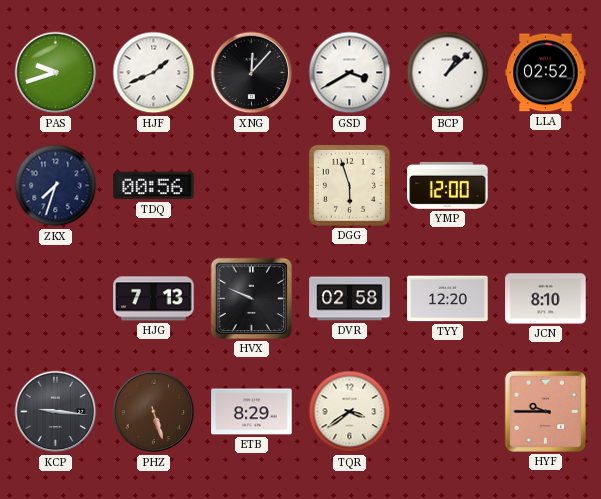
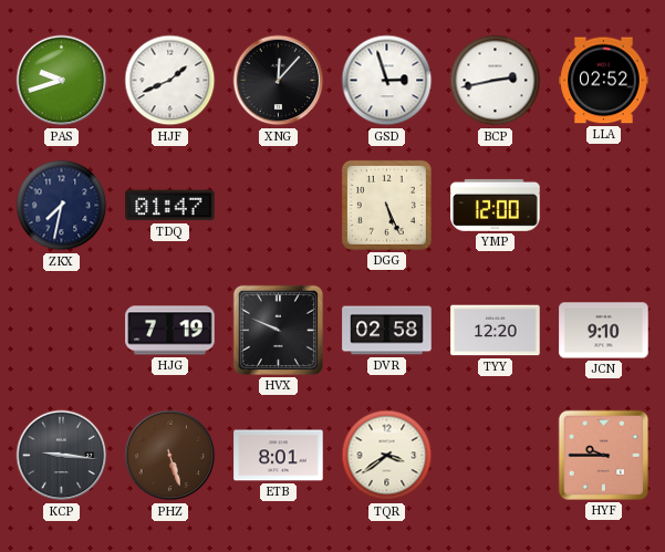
GSD: 3:40 -> 2:57
BCP: 1:08 -> 2:43
ZKX: 7:33 -> 7:32
TDQ: 00:56 -> 01:47
DGG: 5:57 -> 5:26
HJG: 7:13 -> 7:19
JCN: 8:10 -> 9:10
ETB: 8:29 -> 8:01
